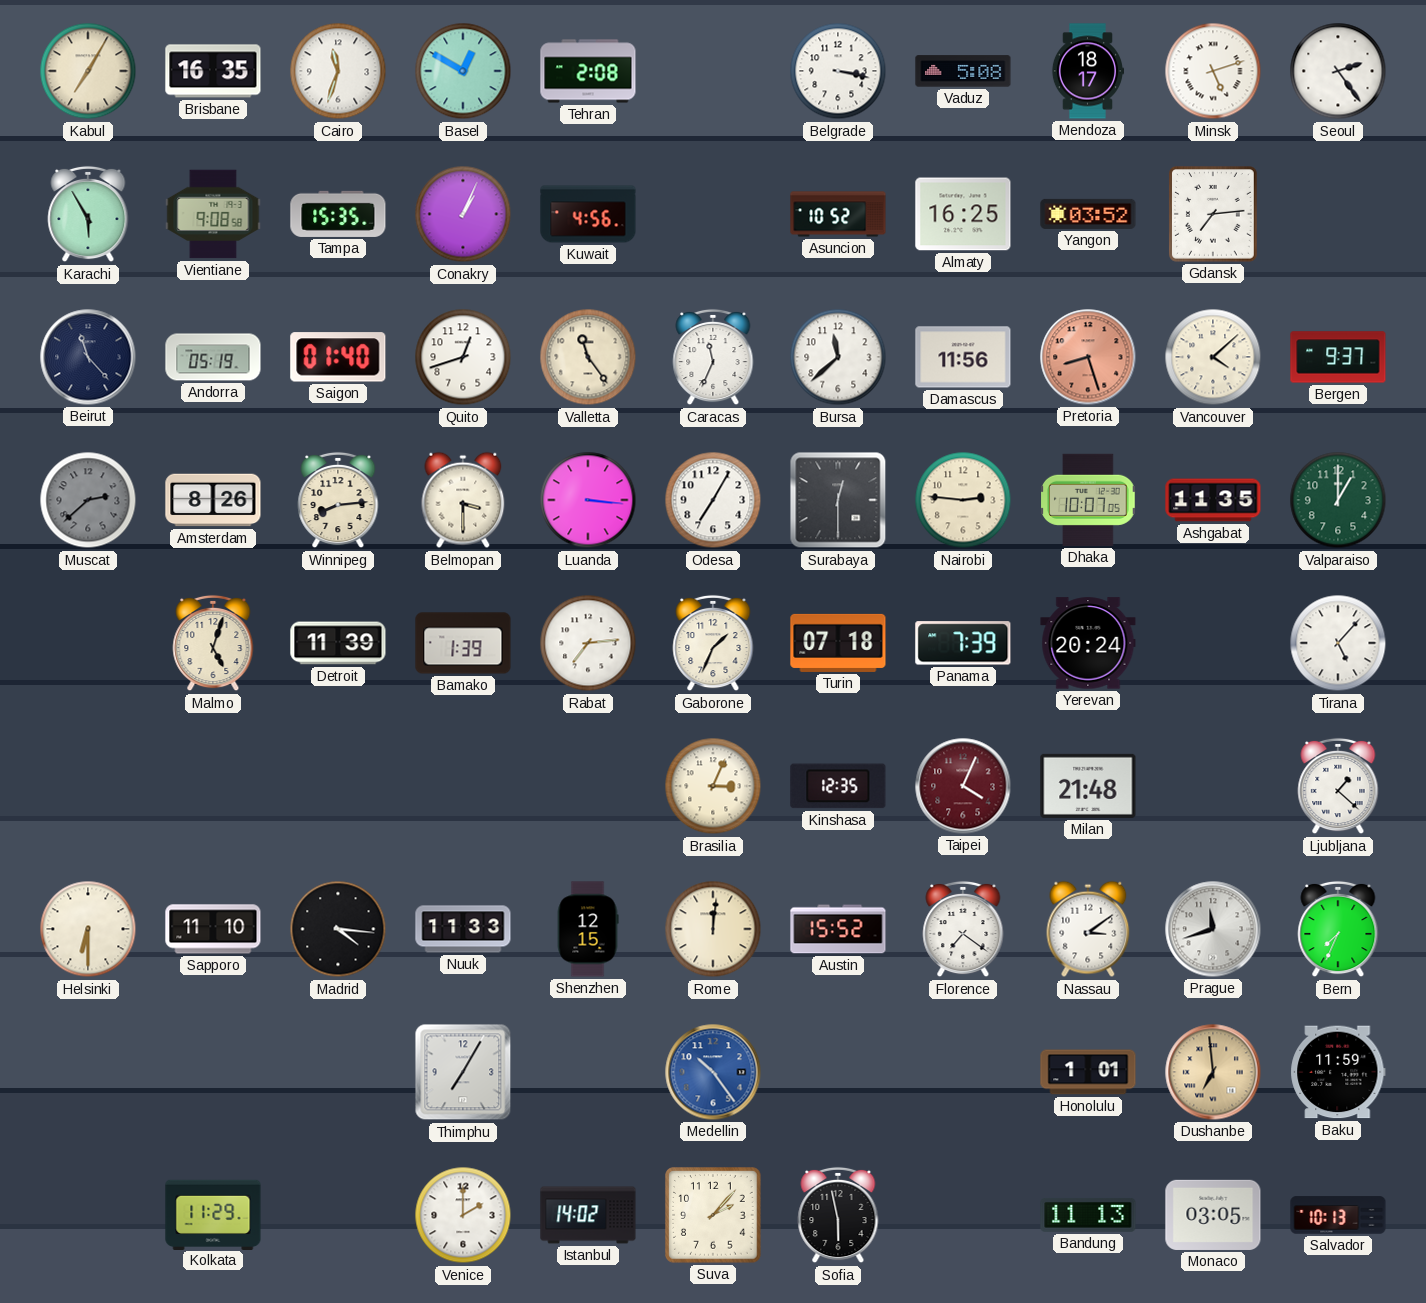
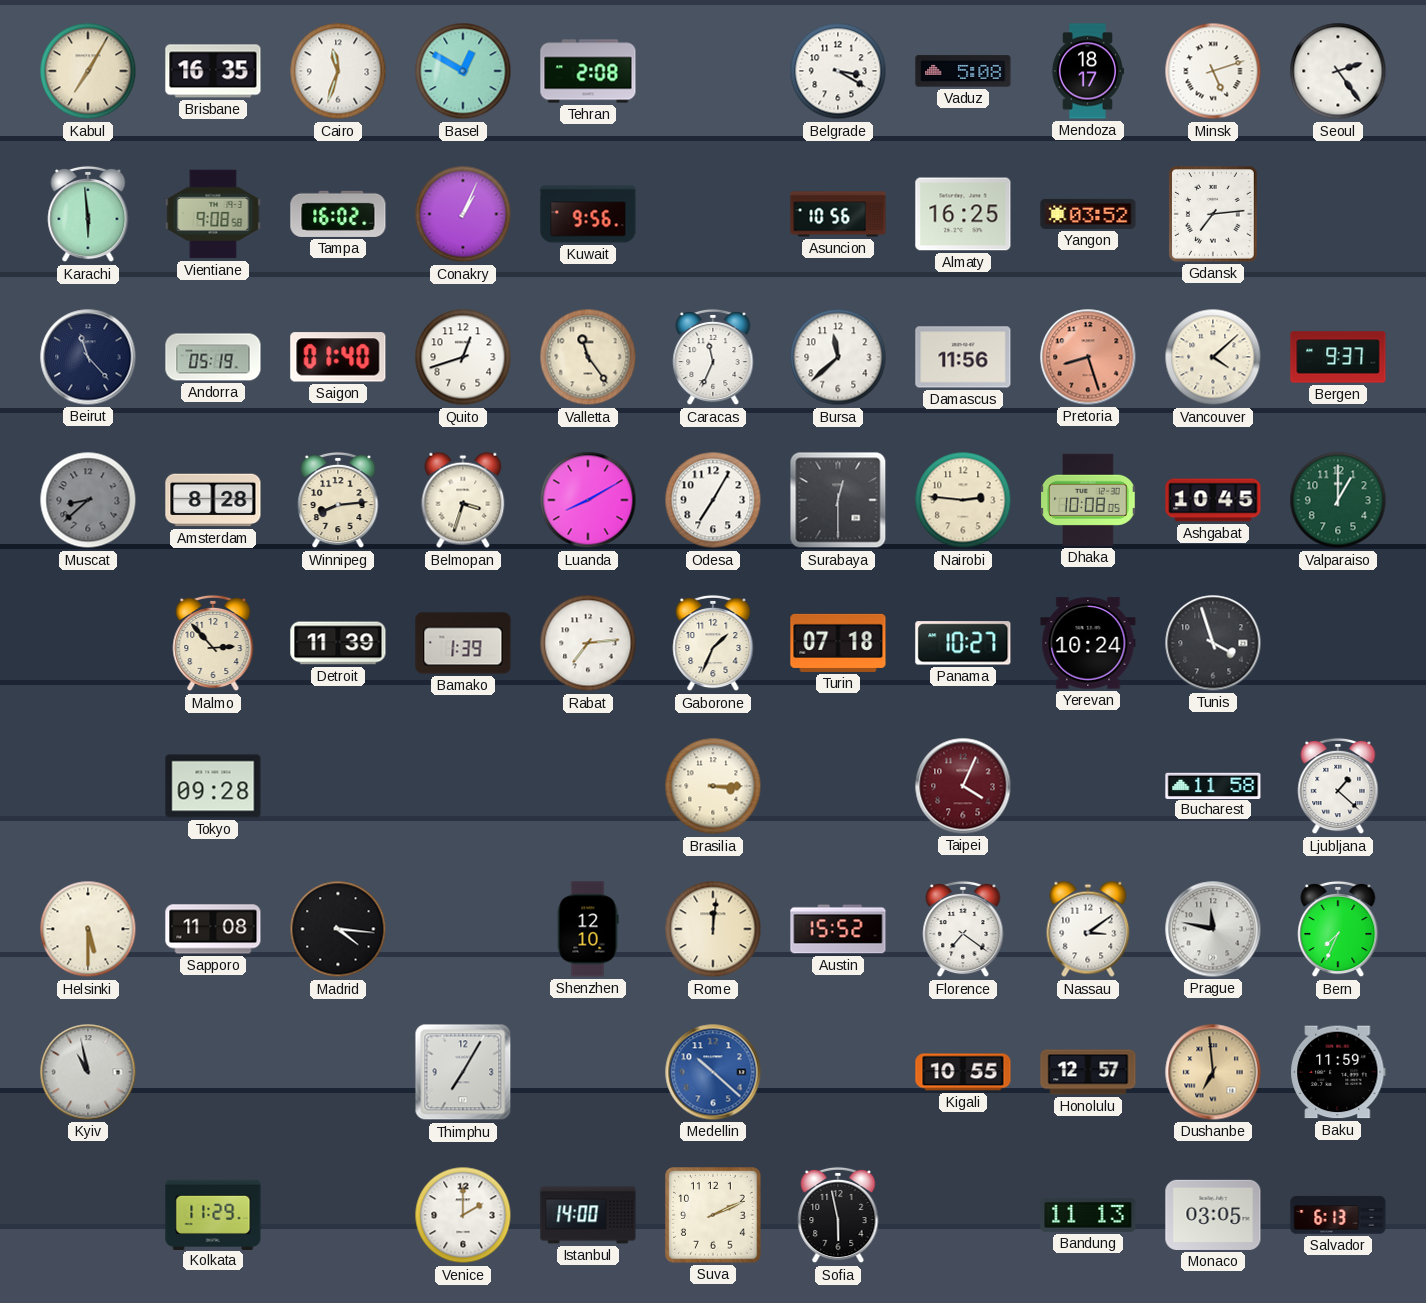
Belgrade: 3:17 -> 3:20
Karachi: 5:55 -> 5:59
Tampa: 15:35 -> 16:02
Kuwait: 4:56 -> 9:56
Asuncion: 10:52 -> 10:56
Muscat: 2:38 -> 8:38
Amsterdam: 8:26 -> 8:28
Belmopan: 3:30 -> 3:33
Luanda: 3:16 -> 8:10
Dhaka: 10:07 -> 10:08
Ashgabat: 11:35 -> 10:45
Malmo: 5:03 -> 2:53
Panama: 7:39 -> 10:27
Yerevan: 20:24 -> 10:24
Tunis: none -> 3:57
Tirana: 5:07 -> none
Tokyo: none -> 09:28
Brasilia: 3:04 -> 3:15
Kinshasa: 12:35 -> none
Milan: 21:48 -> none
Bucharest: none -> 11:58
Helsinki: 6:30 -> 5:30
Sapporo: 11:10 -> 11:08
Nuuk: 11:33 -> none
Shenzhen: 12:15 -> 12:10
Prague: 11:42 -> 11:47
Kyiv: none -> 10:58
Medellin: 10:24 -> 10:22
Kigali: none -> 10:55
Honolulu: 1:01 -> 12:57
Istanbul: 14:02 -> 14:00
Suva: 2:07 -> 2:11
Salvador: 10:13 -> 6:13
